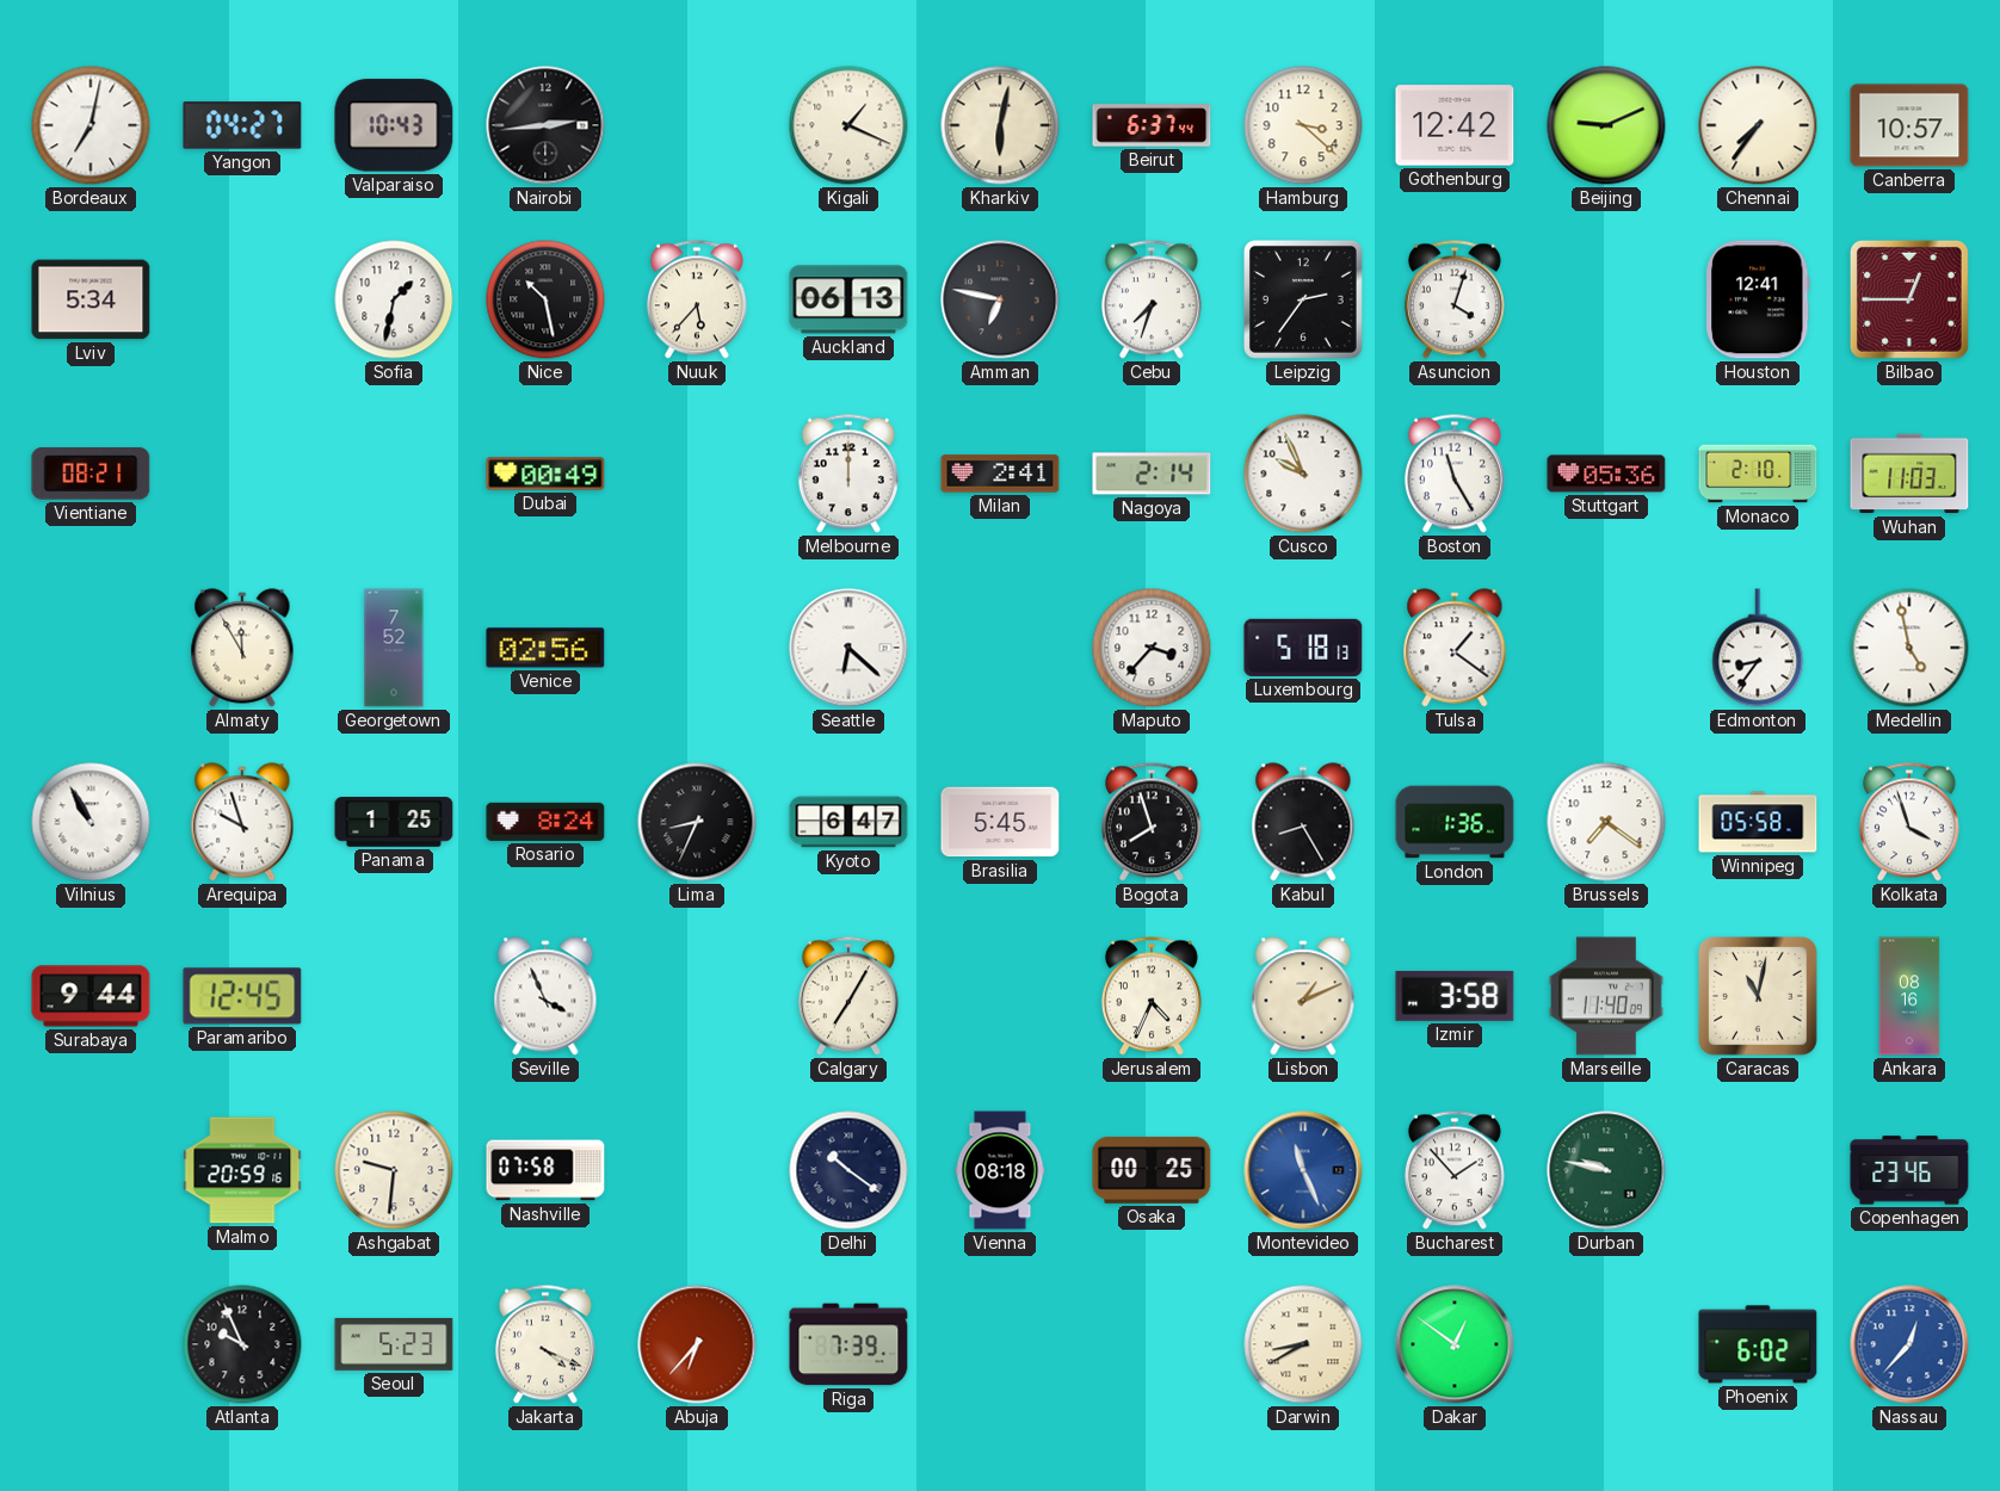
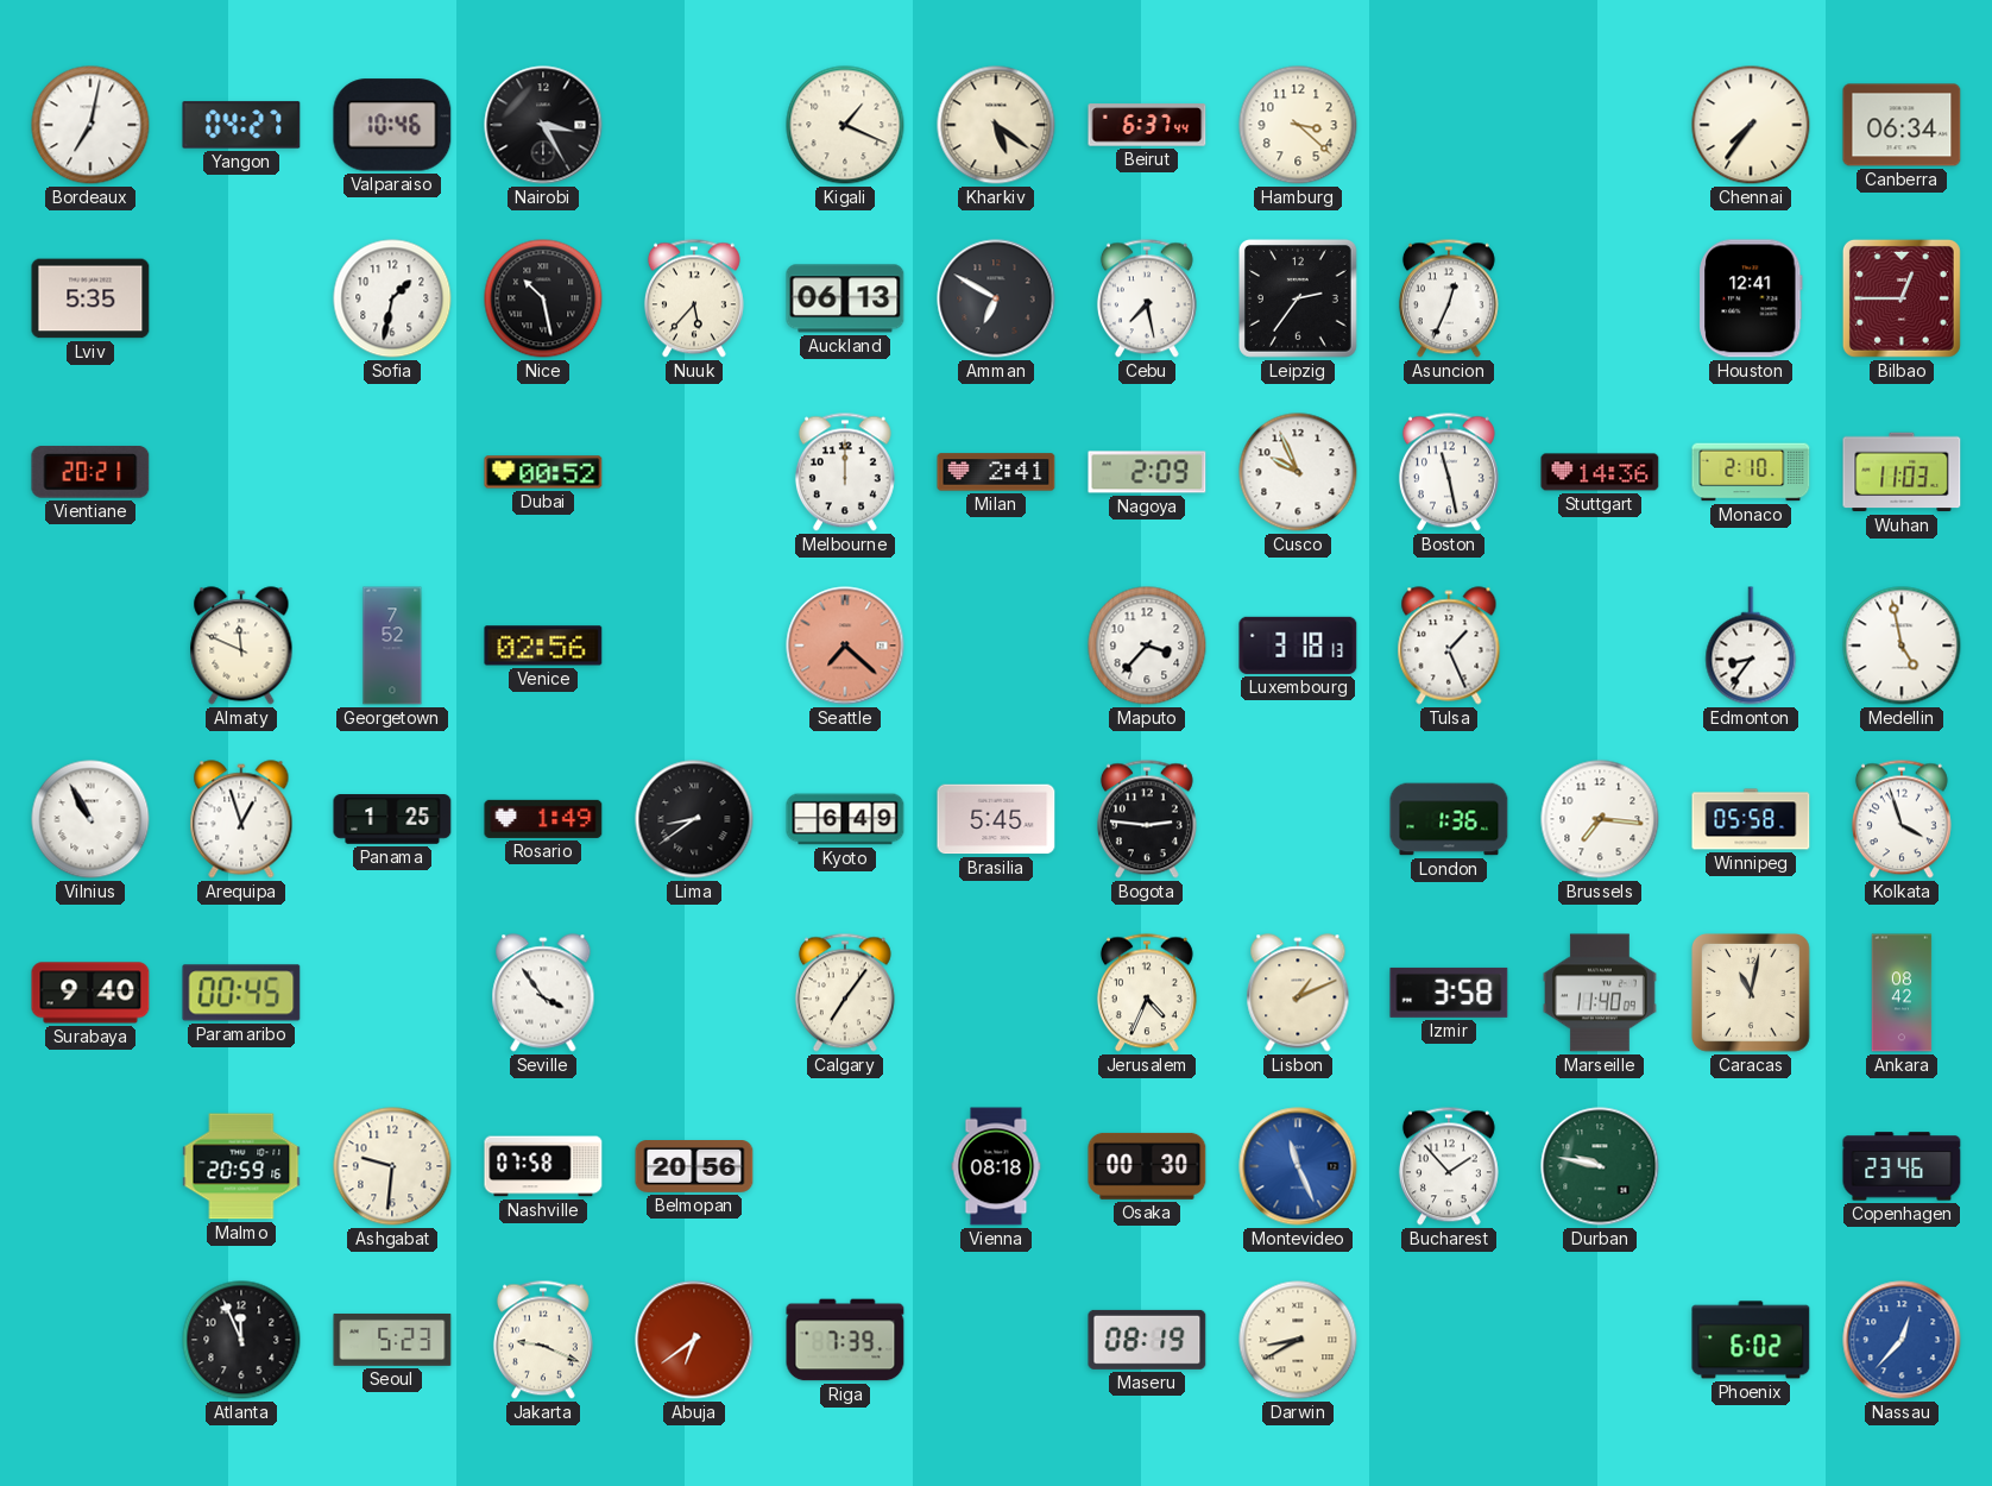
Valparaiso: 10:43 -> 10:46
Nairobi: 2:44 -> 3:25
Kharkiv: 6:02 -> 5:21
Gothenburg: 12:42 -> none
Beijing: 9:11 -> none
Canberra: 10:57 -> 06:34
Lviv: 5:34 -> 5:35
Amman: 6:47 -> 6:50
Cebu: 7:33 -> 7:28
Asuncion: 4:03 -> 12:34
Vientiane: 08:21 -> 20:21
Dubai: 00:49 -> 00:52
Nagoya: 2:14 -> 2:09
Boston: 11:25 -> 11:28
Stuttgart: 05:36 -> 14:36
Almaty: 11:55 -> 11:49
Seattle: 6:22 -> 7:22
Seattle dial: white -> salmon
Luxembourg: 5:18 -> 3:18
Tulsa: 1:21 -> 1:26
Arequipa: 9:57 -> 12:57
Rosario: 8:24 -> 1:49
Lima: 8:34 -> 8:39
Kyoto: 6:47 -> 6:49
Bogota: 7:57 -> 2:46
Kabul: 8:25 -> none
Brussels: 7:21 -> 7:16
Surabaya: 9:44 -> 9:40
Paramaribo: 12:45 -> 00:45
Seville: 3:56 -> 3:54
Calgary: 7:05 -> 7:06
Ankara: 08:16 -> 08:42
Belmopan: none -> 20:56
Delhi: 10:21 -> none
Osaka: 00:25 -> 00:30
Atlanta: 9:56 -> 11:56
Jakarta: 4:19 -> 9:19
Abuja: 6:37 -> 6:39
Maseru: none -> 08:19
Dakar: 12:51 -> none
